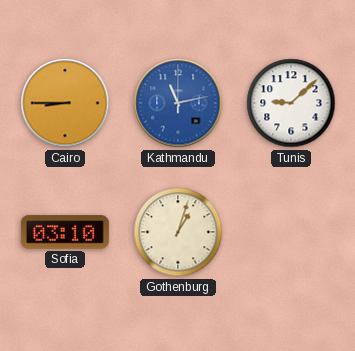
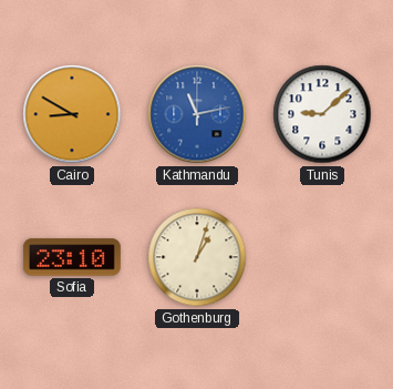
Cairo: 8:45 -> 8:50
Sofia: 03:10 -> 23:10
